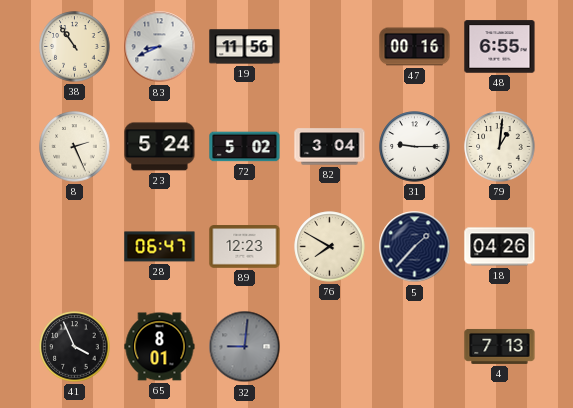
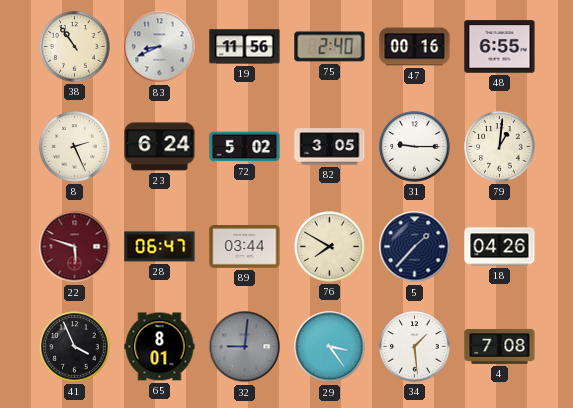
75: none -> 2:40
23: 5:24 -> 6:24
82: 3:04 -> 3:05
22: none -> 5:48
89: 12:23 -> 03:44
29: none -> 3:24
34: none -> 1:29
4: 7:13 -> 7:08
